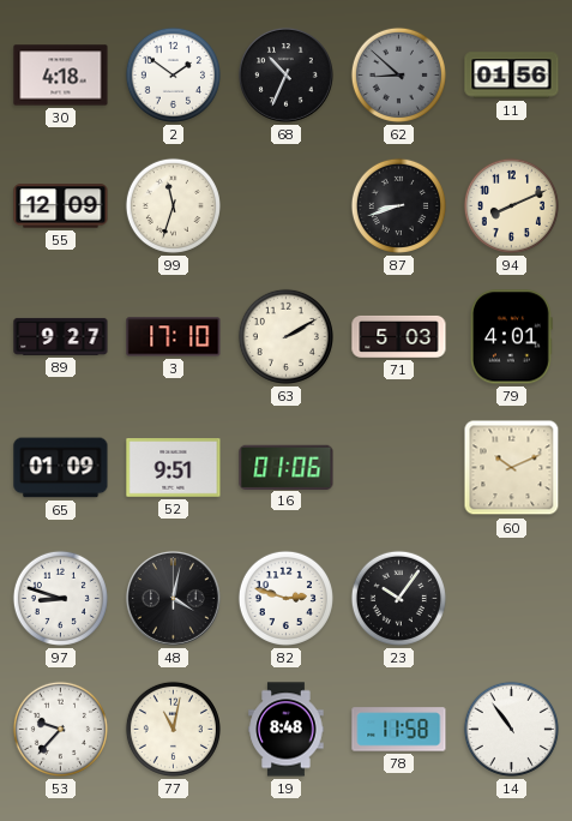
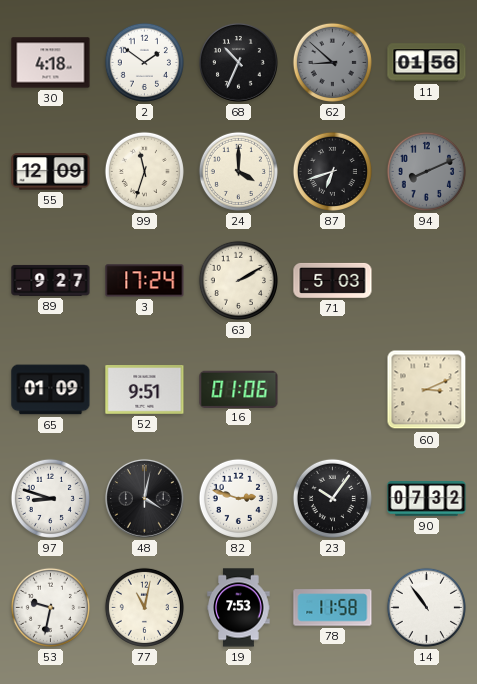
24: none -> 4:00
87: 8:42 -> 6:42
94 dial: cream -> grey
3: 17:10 -> 17:24
79: 4:01 -> none
60: 10:11 -> 3:11
90: none -> 07:32
53: 9:37 -> 9:32
19: 8:48 -> 7:53
